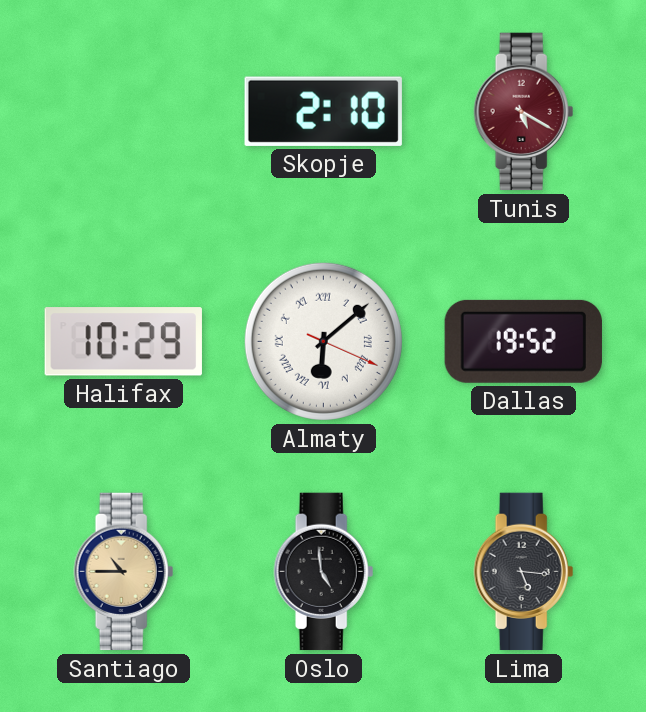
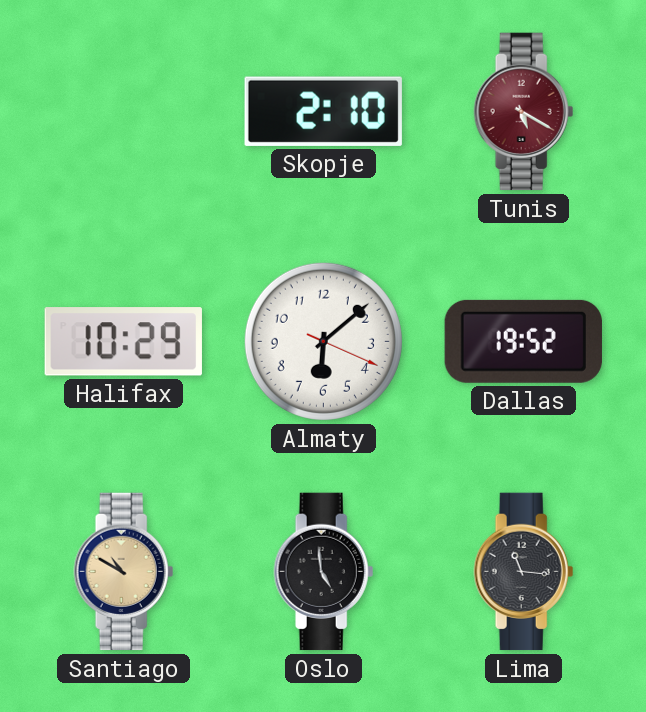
Almaty numerals: Roman -> Arabic
Santiago: 10:45 -> 10:50
Lima: 5:16 -> 11:16
